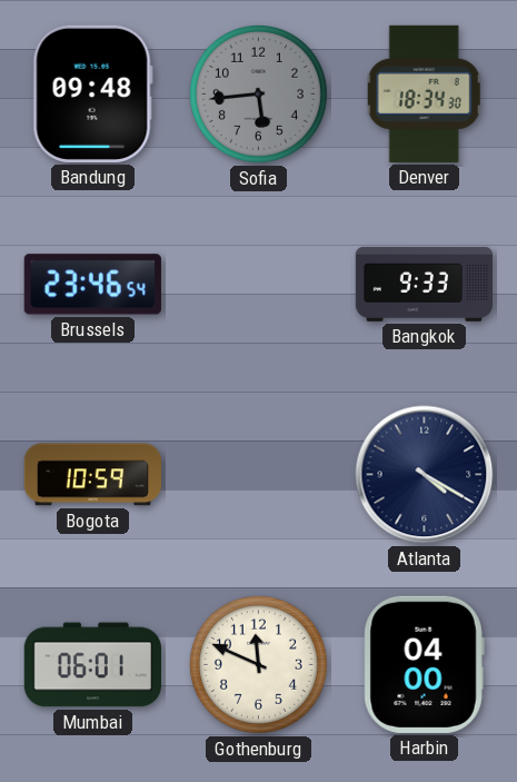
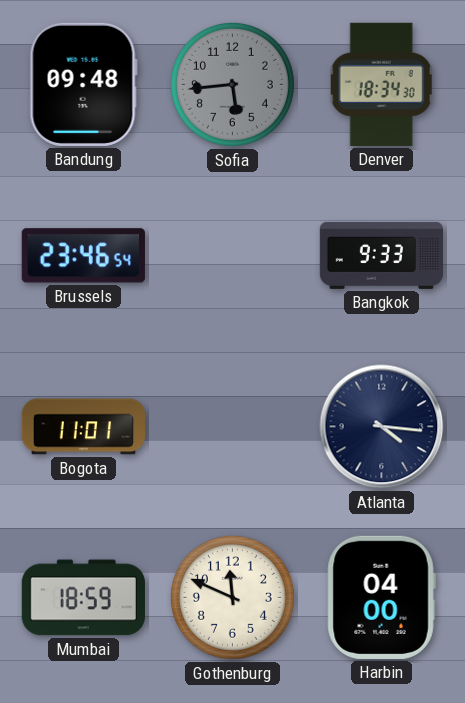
Bogota: 10:59 -> 11:01
Atlanta: 4:20 -> 4:16
Mumbai: 06:01 -> 18:59
